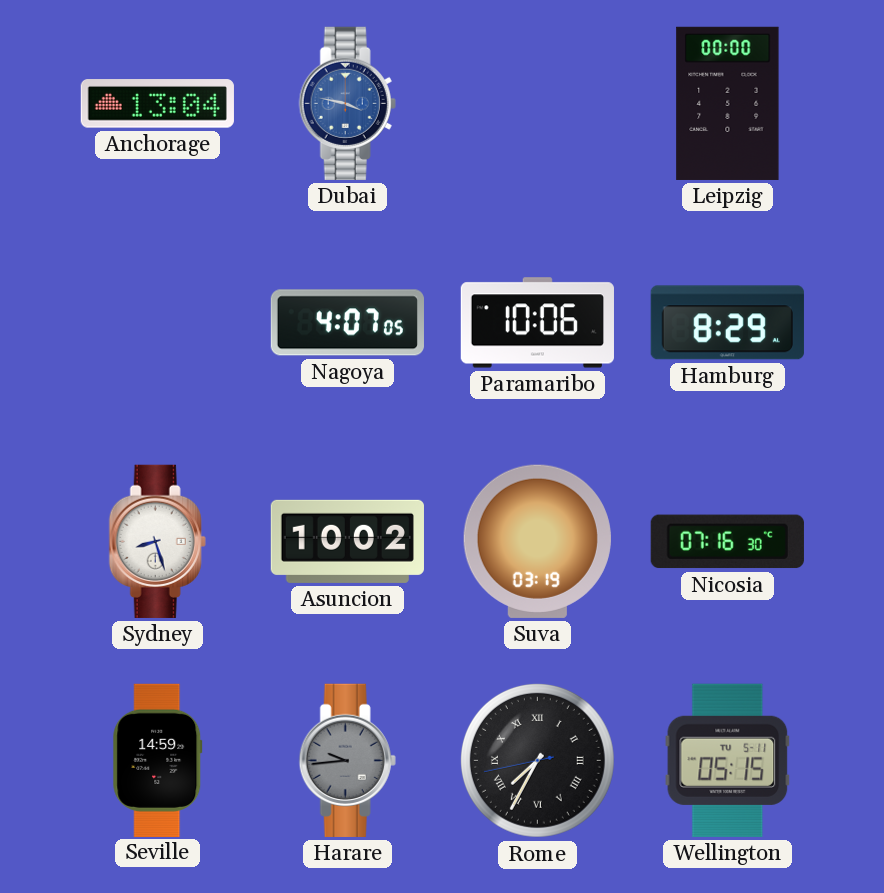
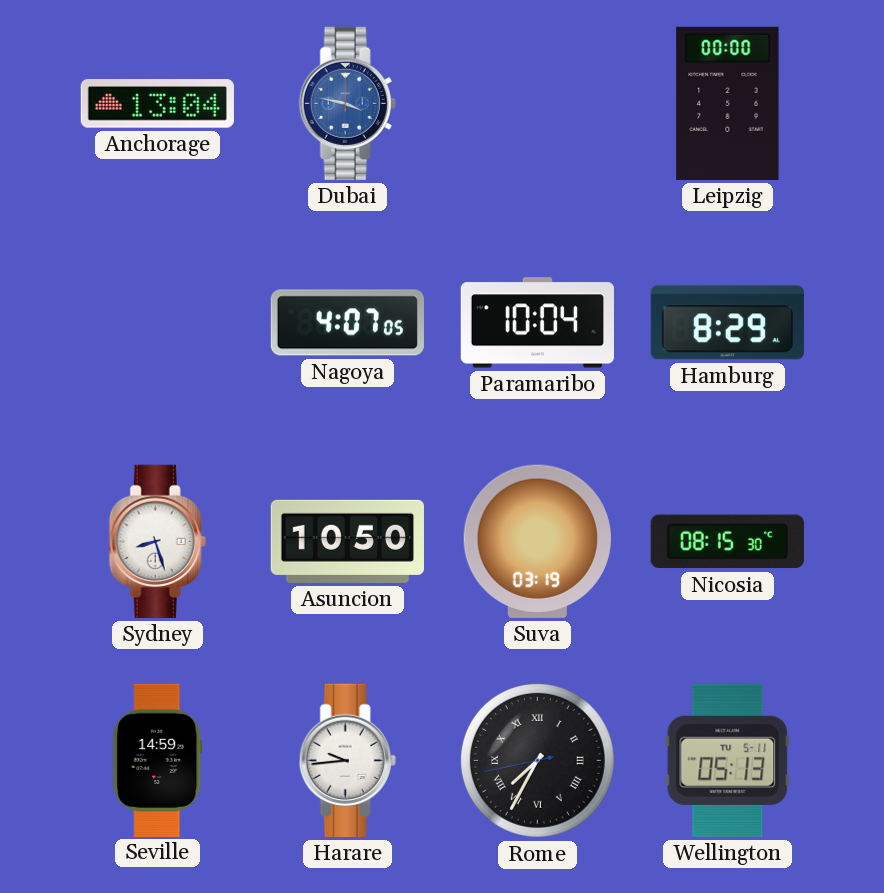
Paramaribo: 10:06 -> 10:04
Asuncion: 10:02 -> 10:50
Nicosia: 07:16 -> 08:15
Harare dial: grey -> white
Wellington: 05:15 -> 05:13
